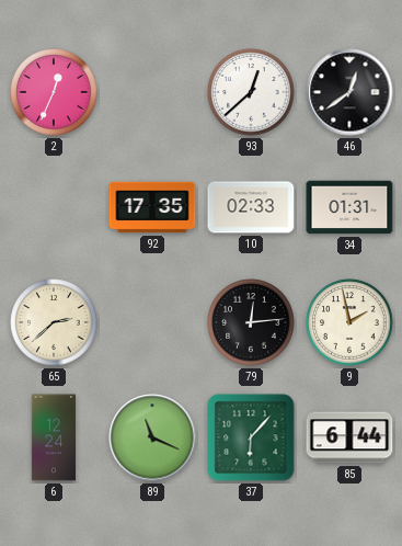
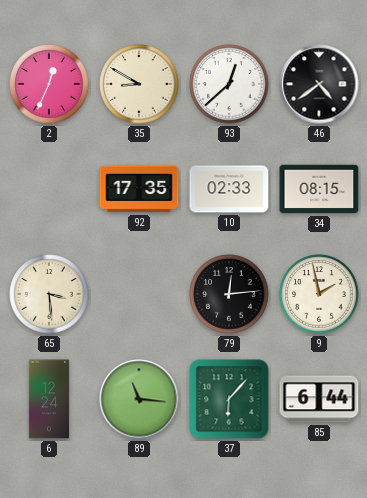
35: none -> 8:50
46: 12:39 -> 4:39
34: 01:31 -> 08:15
65: 2:38 -> 3:29
89: 11:19 -> 11:16
